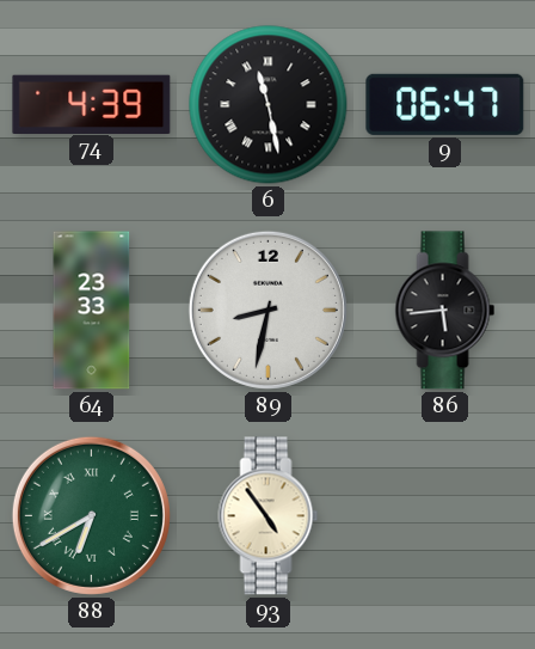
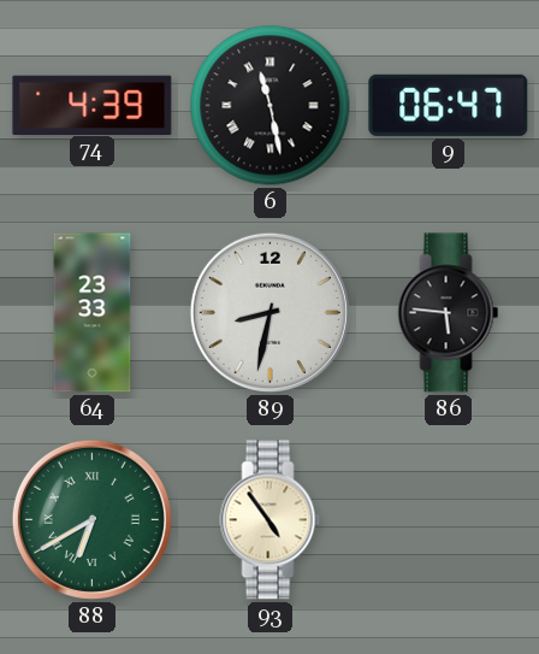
86: 5:44 -> 5:46
